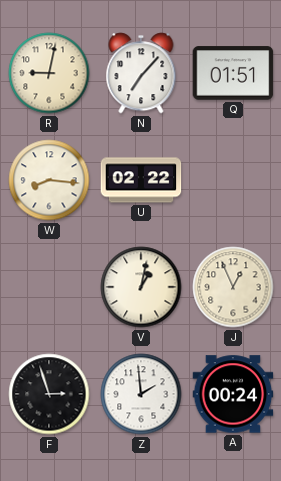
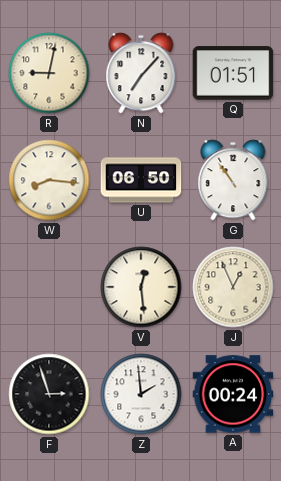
U: 02:22 -> 06:50
G: none -> 10:54
V: 1:02 -> 12:29
